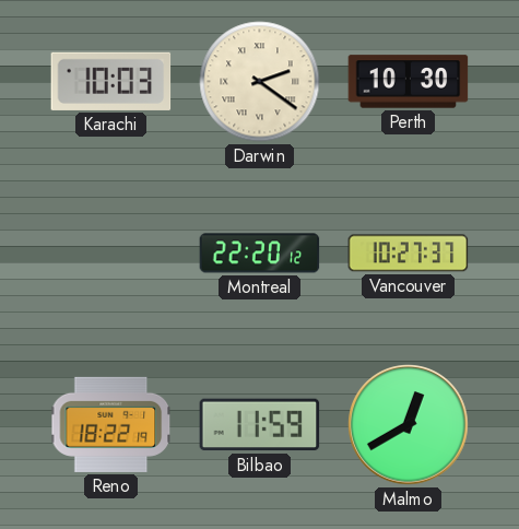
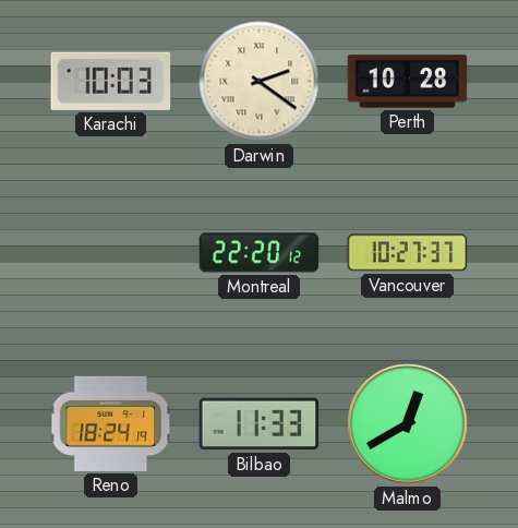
Perth: 10:30 -> 10:28
Reno: 18:22 -> 18:24
Bilbao: 11:59 -> 11:33
